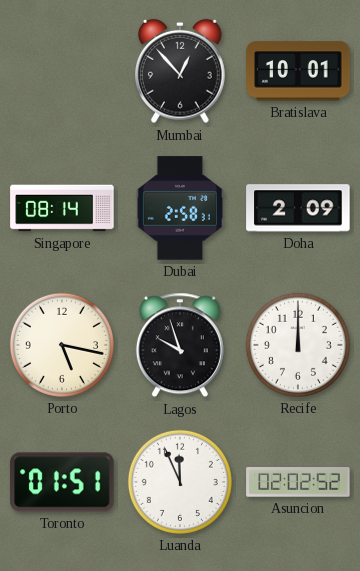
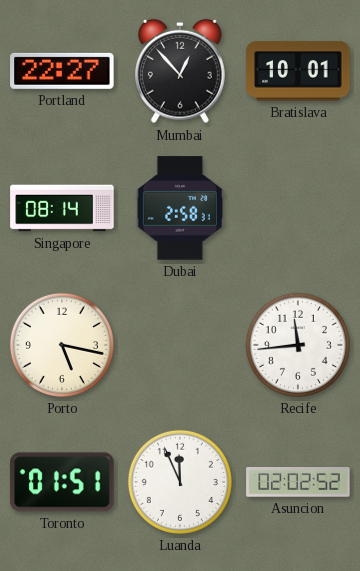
Portland: none -> 22:27
Doha: 2:09 -> none
Lagos: 9:57 -> none
Recife: 12:00 -> 11:44
